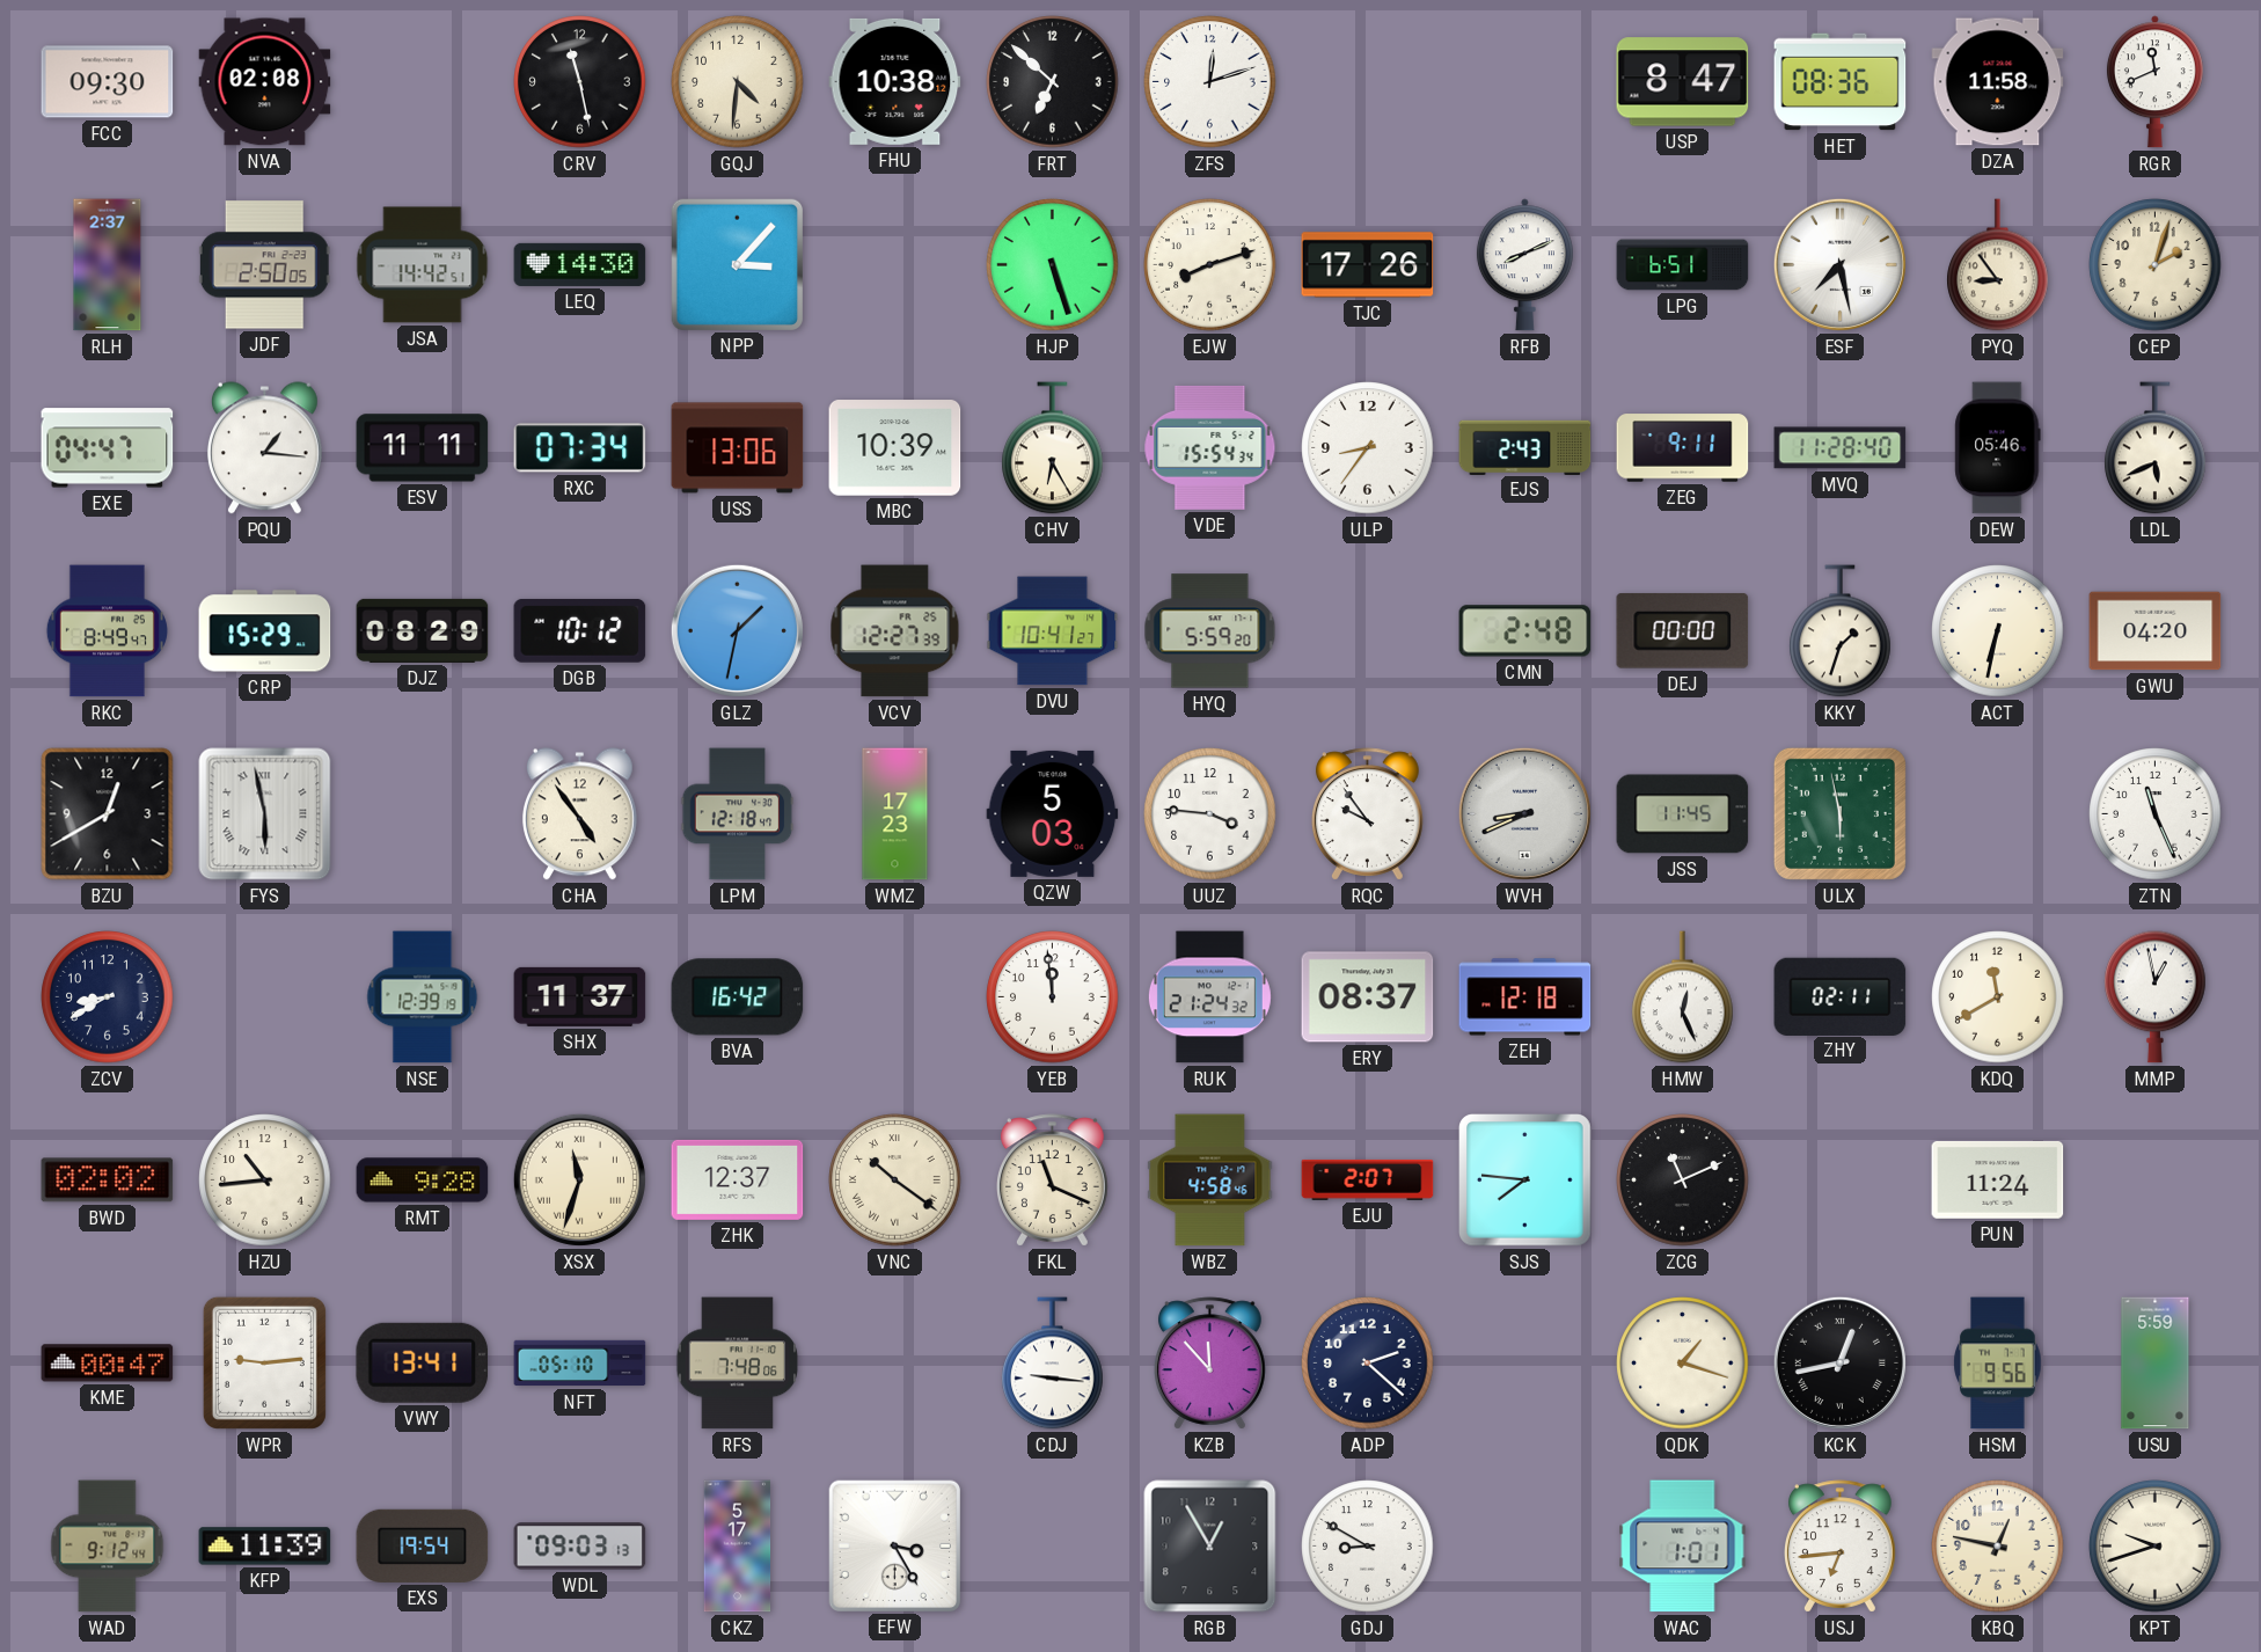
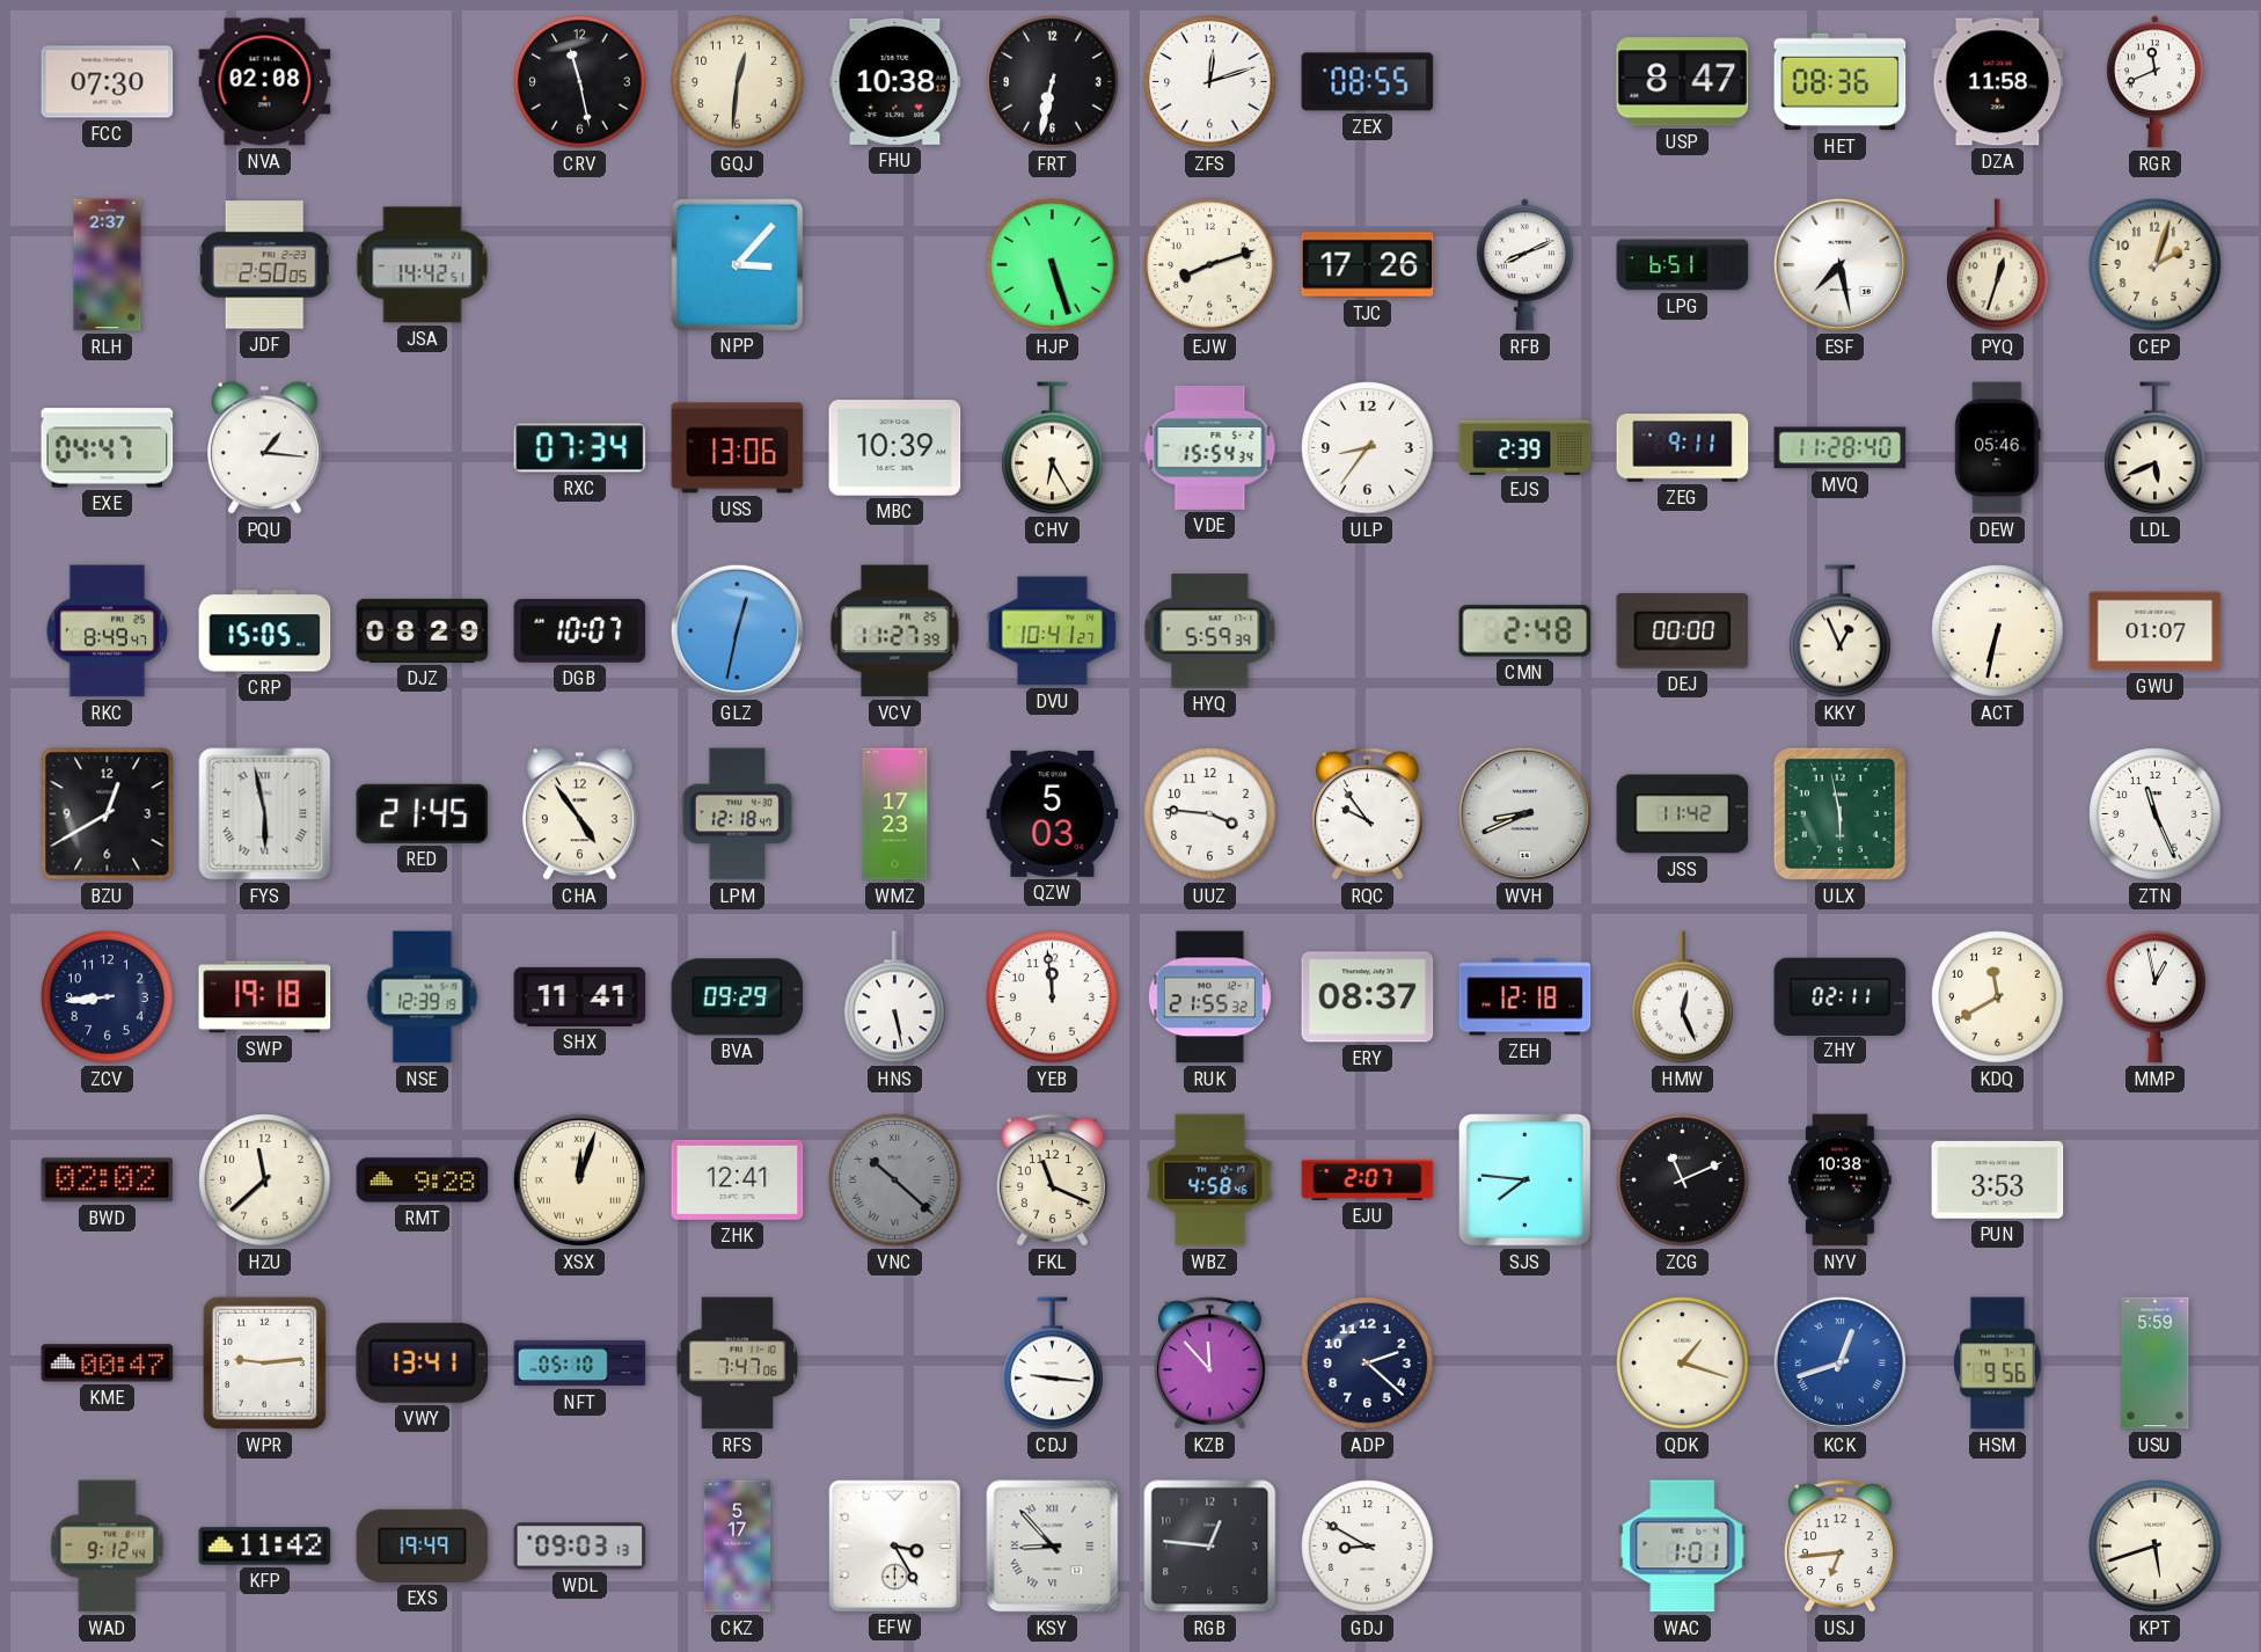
FCC: 09:30 -> 07:30
GQJ: 4:31 -> 12:31
FRT: 6:52 -> 6:32
ZEX: none -> 08:55
LEQ: 14:30 -> none
PYQ: 8:54 -> 12:33
ESV: 11:11 -> none
EJS: 2:43 -> 2:39
CRP: 15:29 -> 15:05
DGB: 10:12 -> 10:07
GLZ: 1:32 -> 12:32
VCV: 12:27 -> 11:27
HYQ: 5:59:20 -> 5:59:39
KKY: 1:33 -> 12:56
GWU: 04:20 -> 01:07
RED: none -> 21:45
JSS: 11:45 -> 11:42
ZCV: 8:40 -> 8:44
SWP: none -> 19:18
SHX: 11:37 -> 11:41
BVA: 16:42 -> 09:29
HNS: none -> 5:28
RUK: 21:24 -> 21:55
HZU: 10:44 -> 11:38
XSX: 11:33 -> 12:03
ZHK: 12:37 -> 12:41
VNC: 10:21 -> 10:22
VNC dial: cream -> grey
NYV: none -> 10:38
PUN: 11:24 -> 3:53
RFS: 7:48 -> 7:47
KCK: 12:43 -> 12:42
KCK dial: black -> blue
KFP: 11:39 -> 11:42
EXS: 19:54 -> 19:49
KSY: none -> 8:53
RGB: 12:55 -> 12:46
KBQ: 12:47 -> none
KPT: 9:42 -> 5:42
